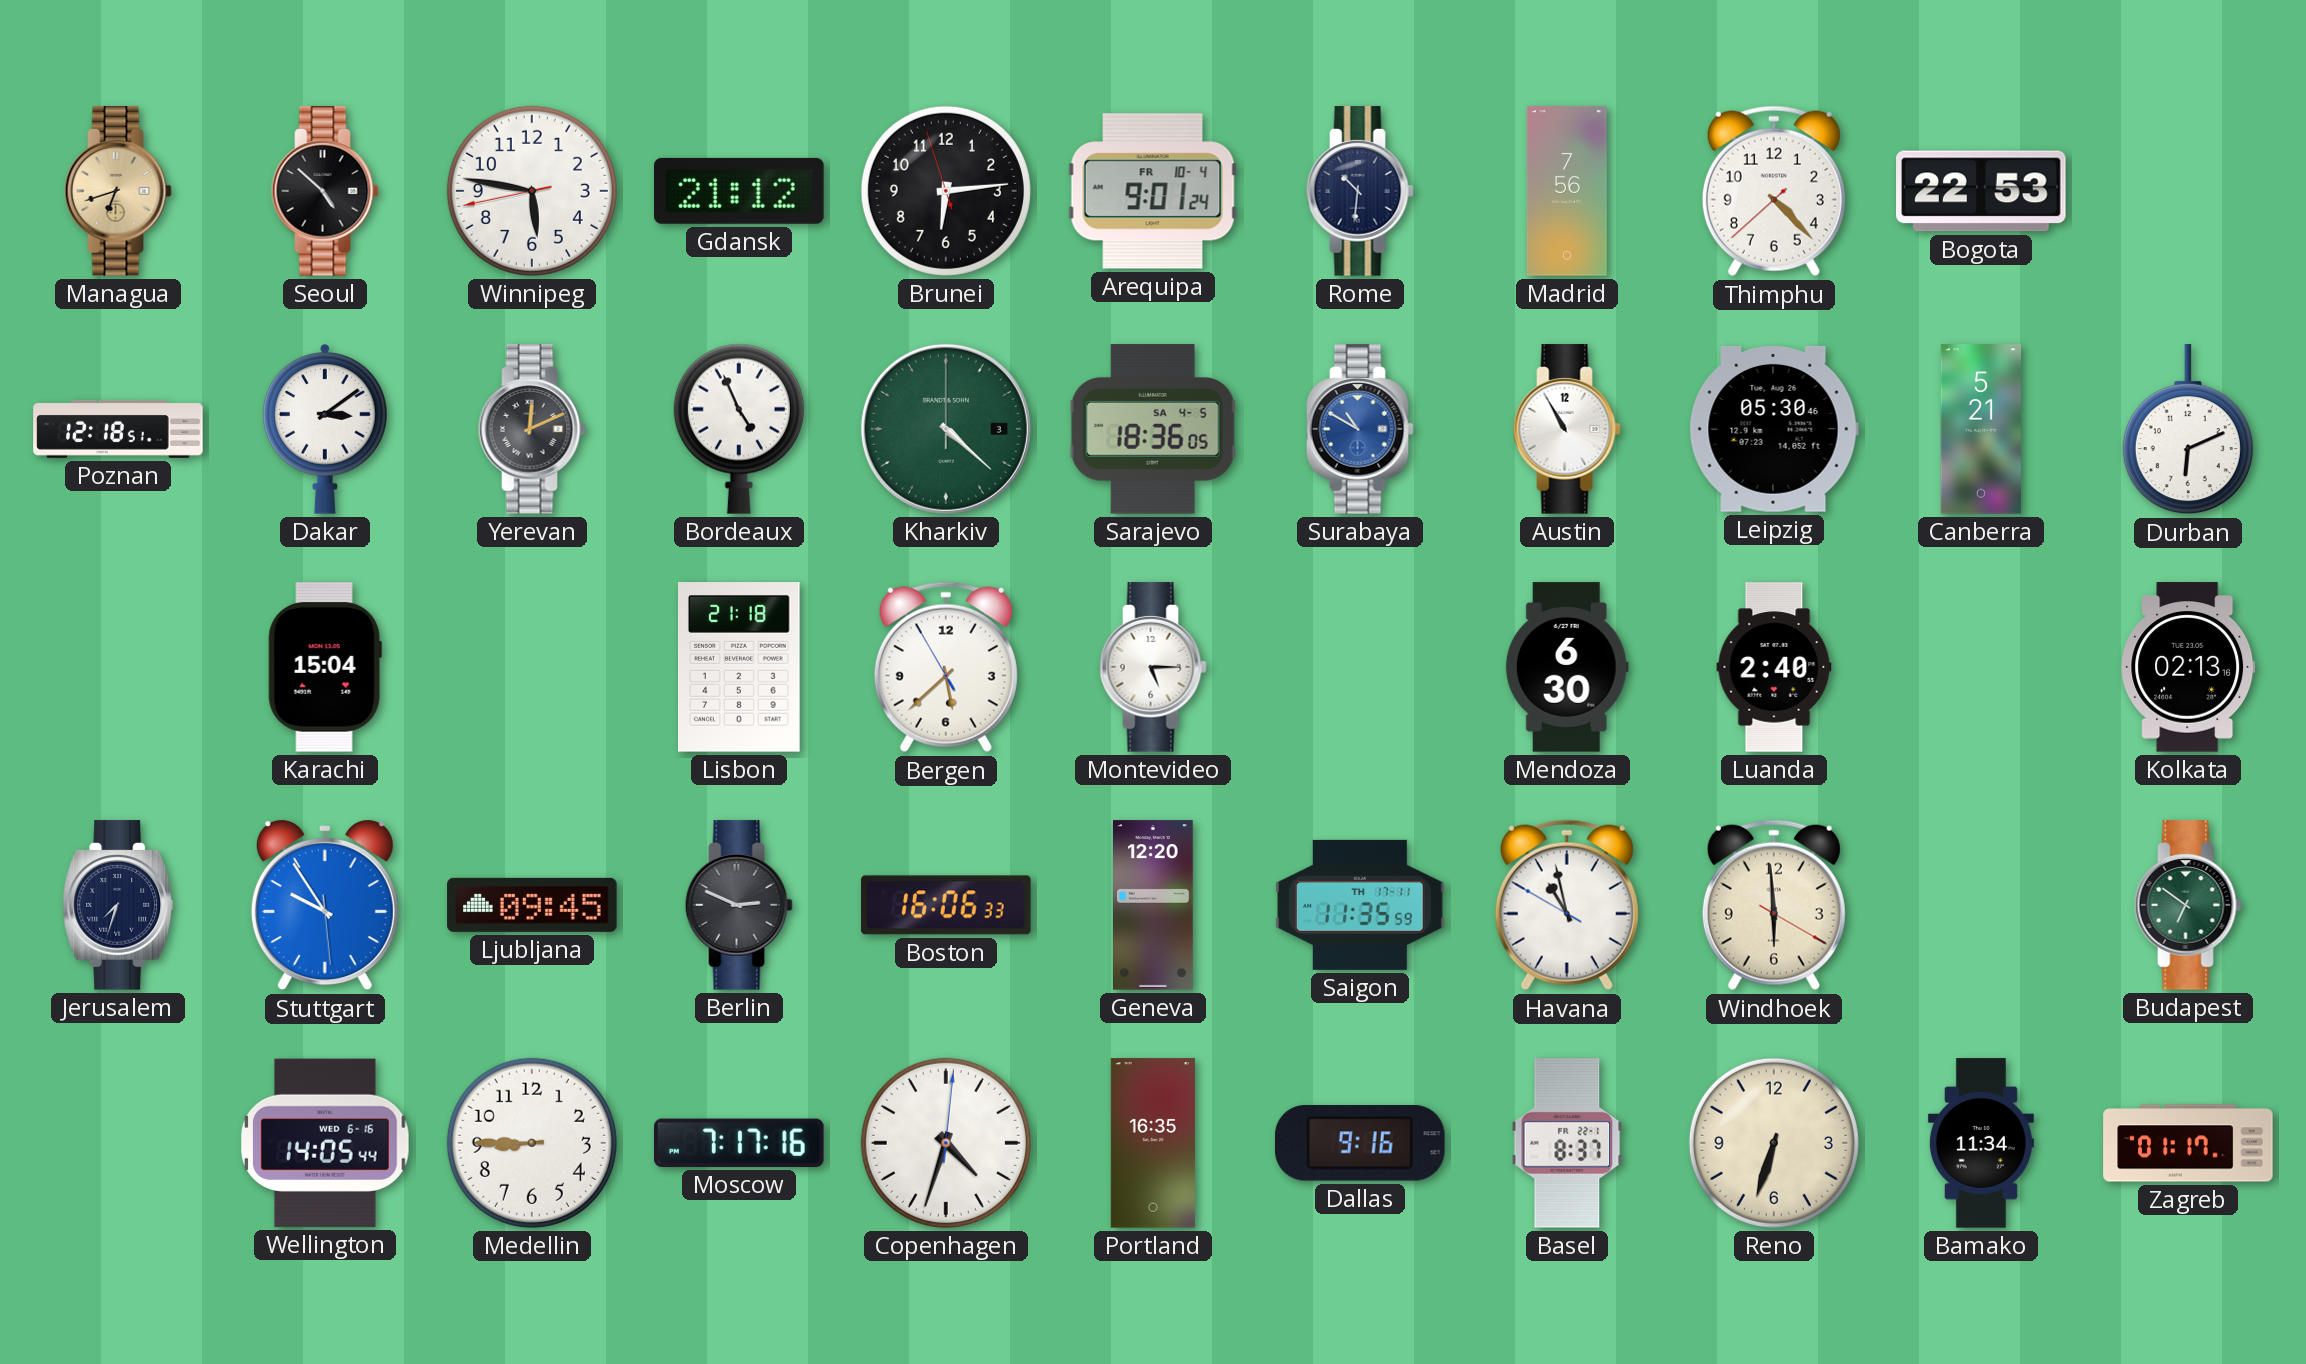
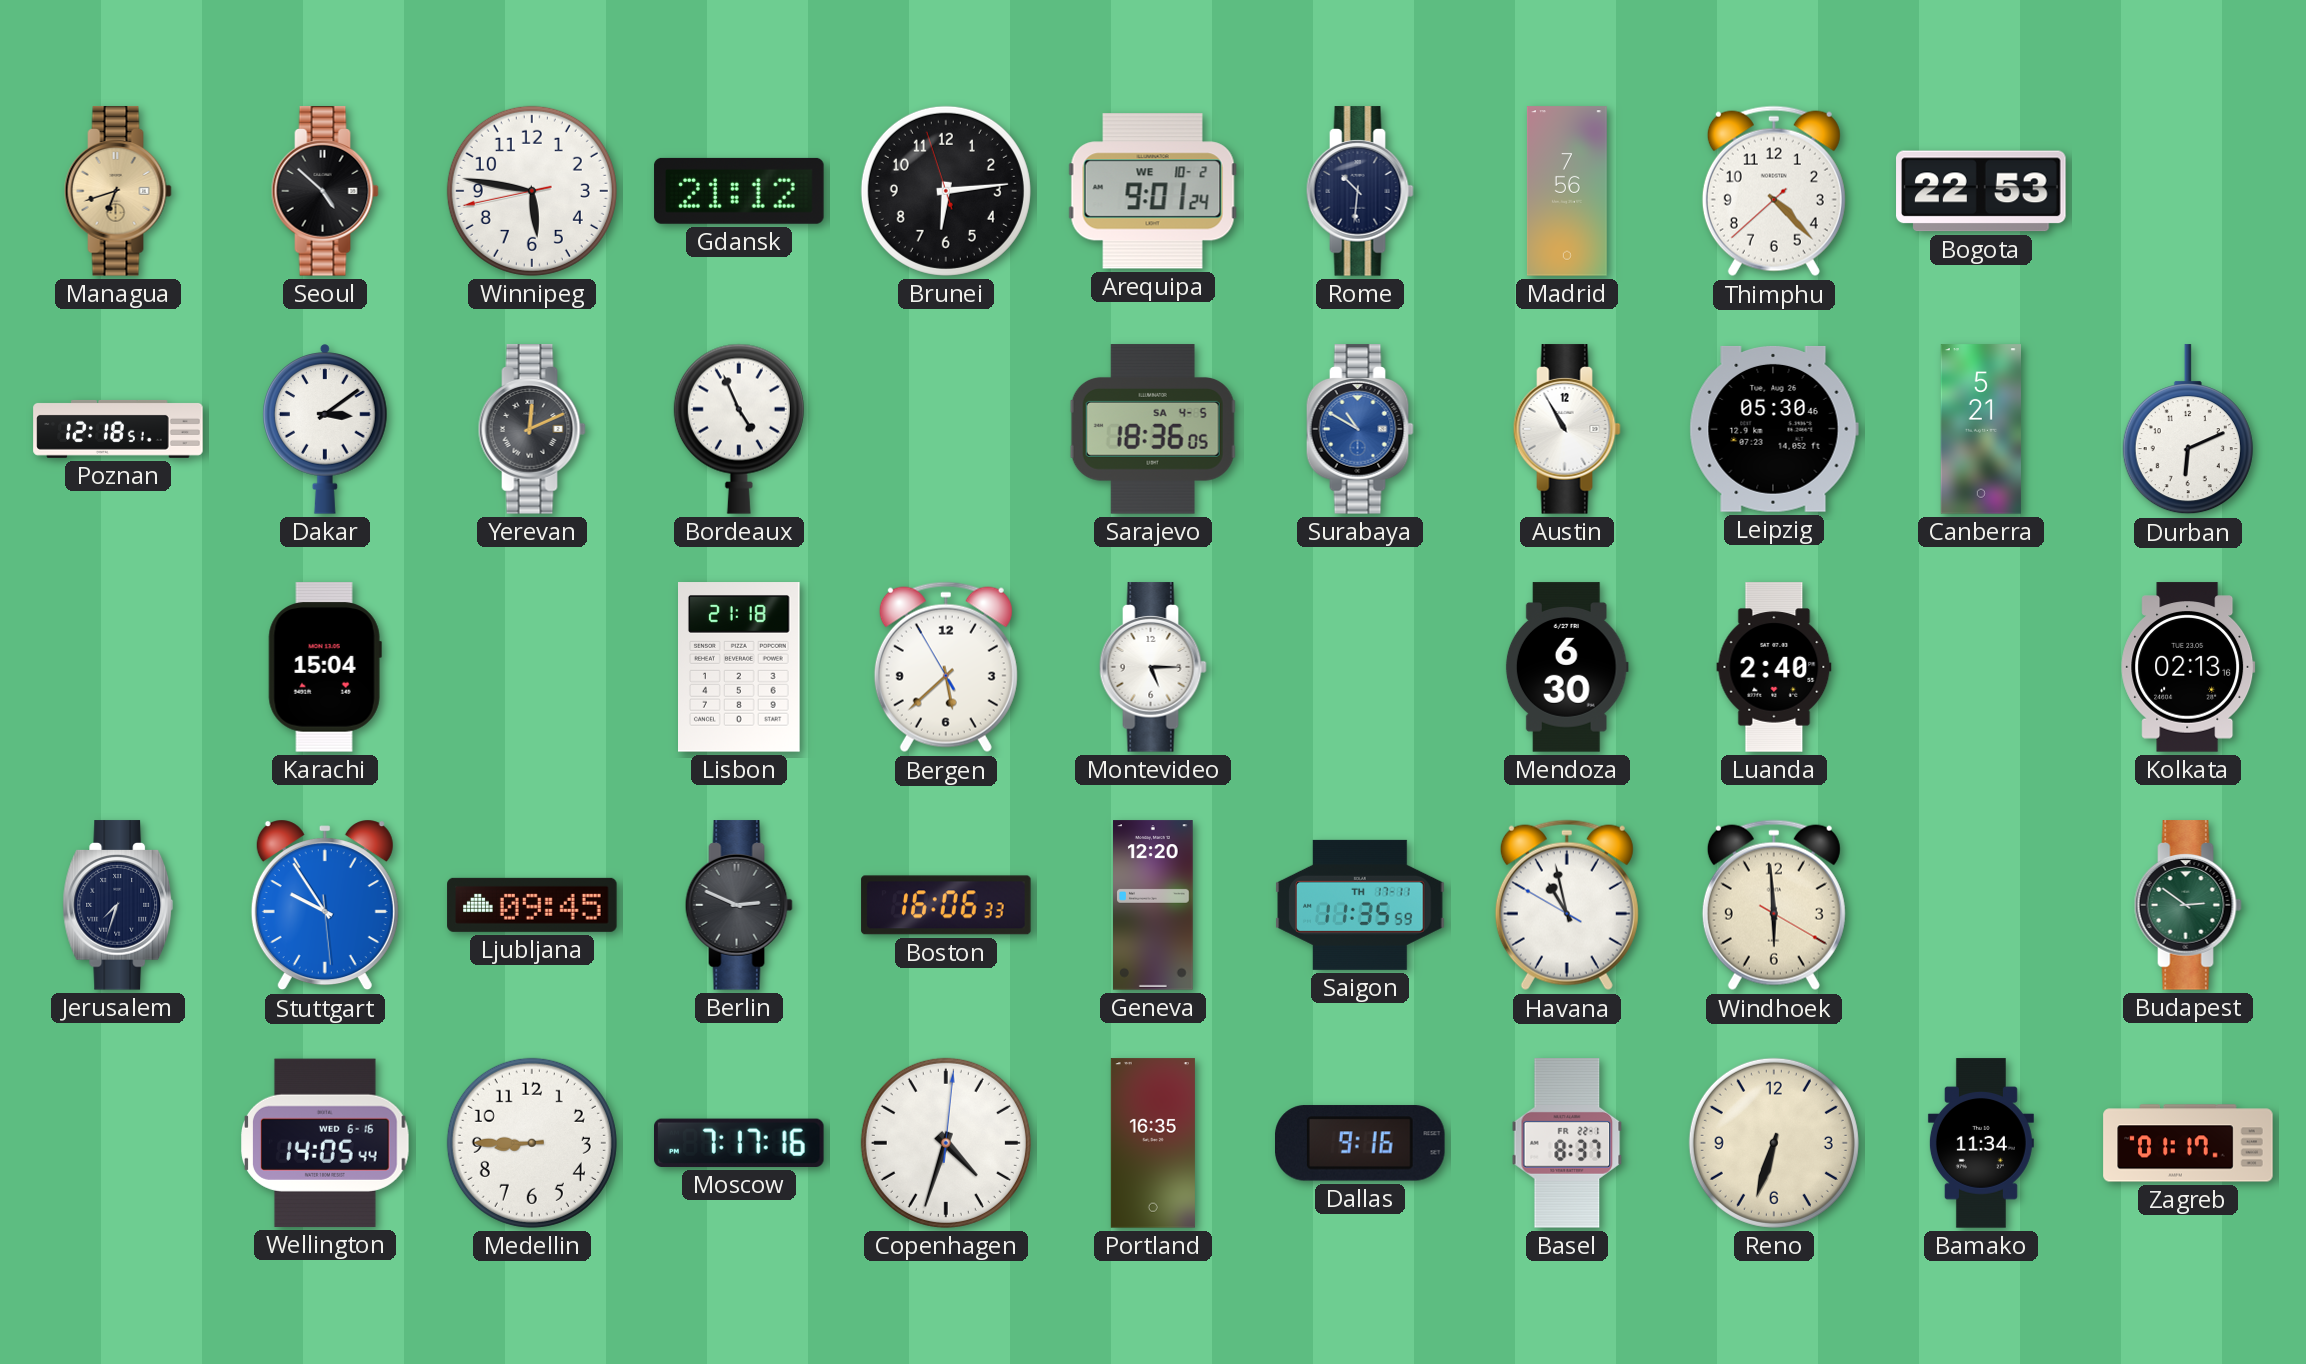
Arequipa date: FR 10-4 -> WE 10-2
Kharkiv: 4:22 -> none
Budapest: 6:51 -> 2:51
